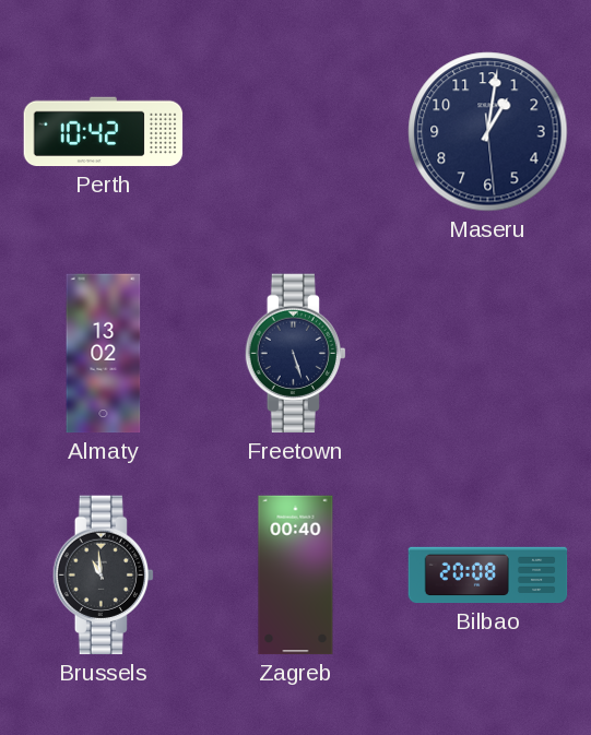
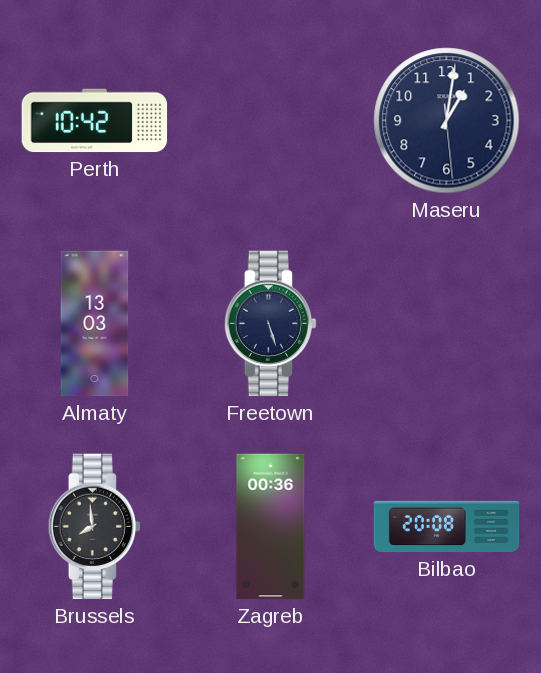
Almaty: 13:02 -> 13:03
Brussels: 10:59 -> 7:59
Zagreb: 00:40 -> 00:36
